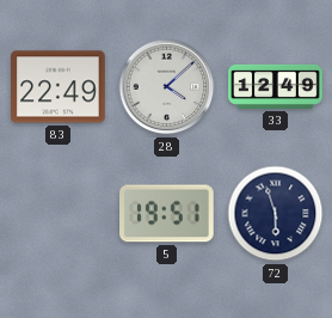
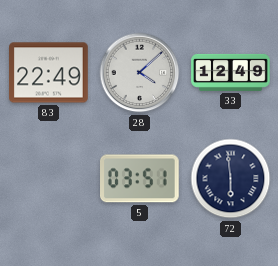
5: 19:51 -> 03:51
72: 5:57 -> 5:59
